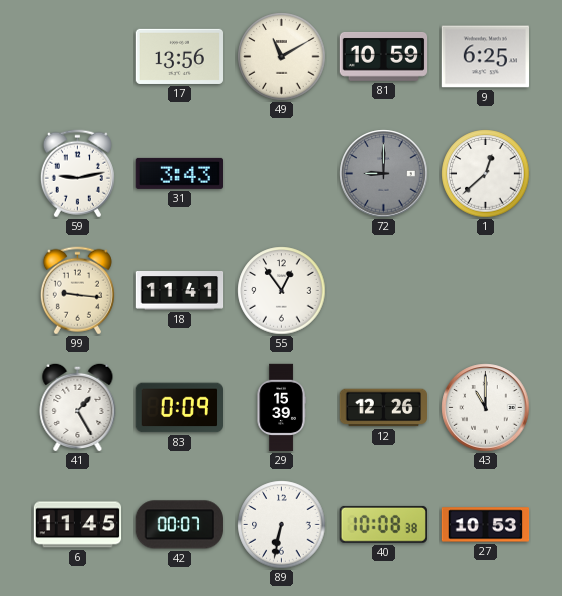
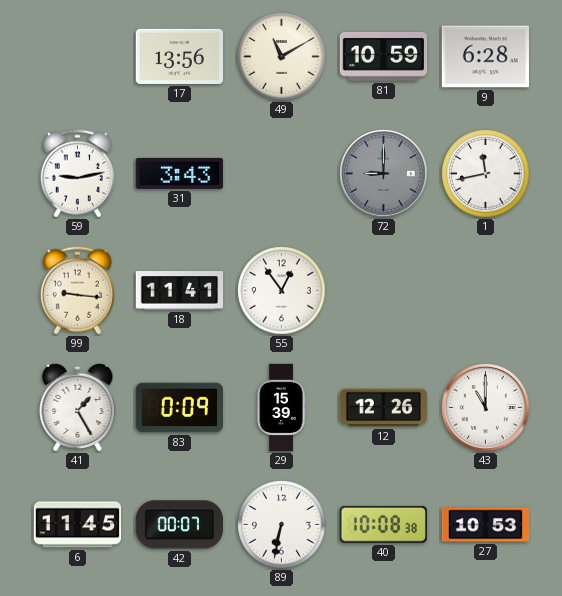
9: 6:25 -> 6:28
1: 12:38 -> 11:43
